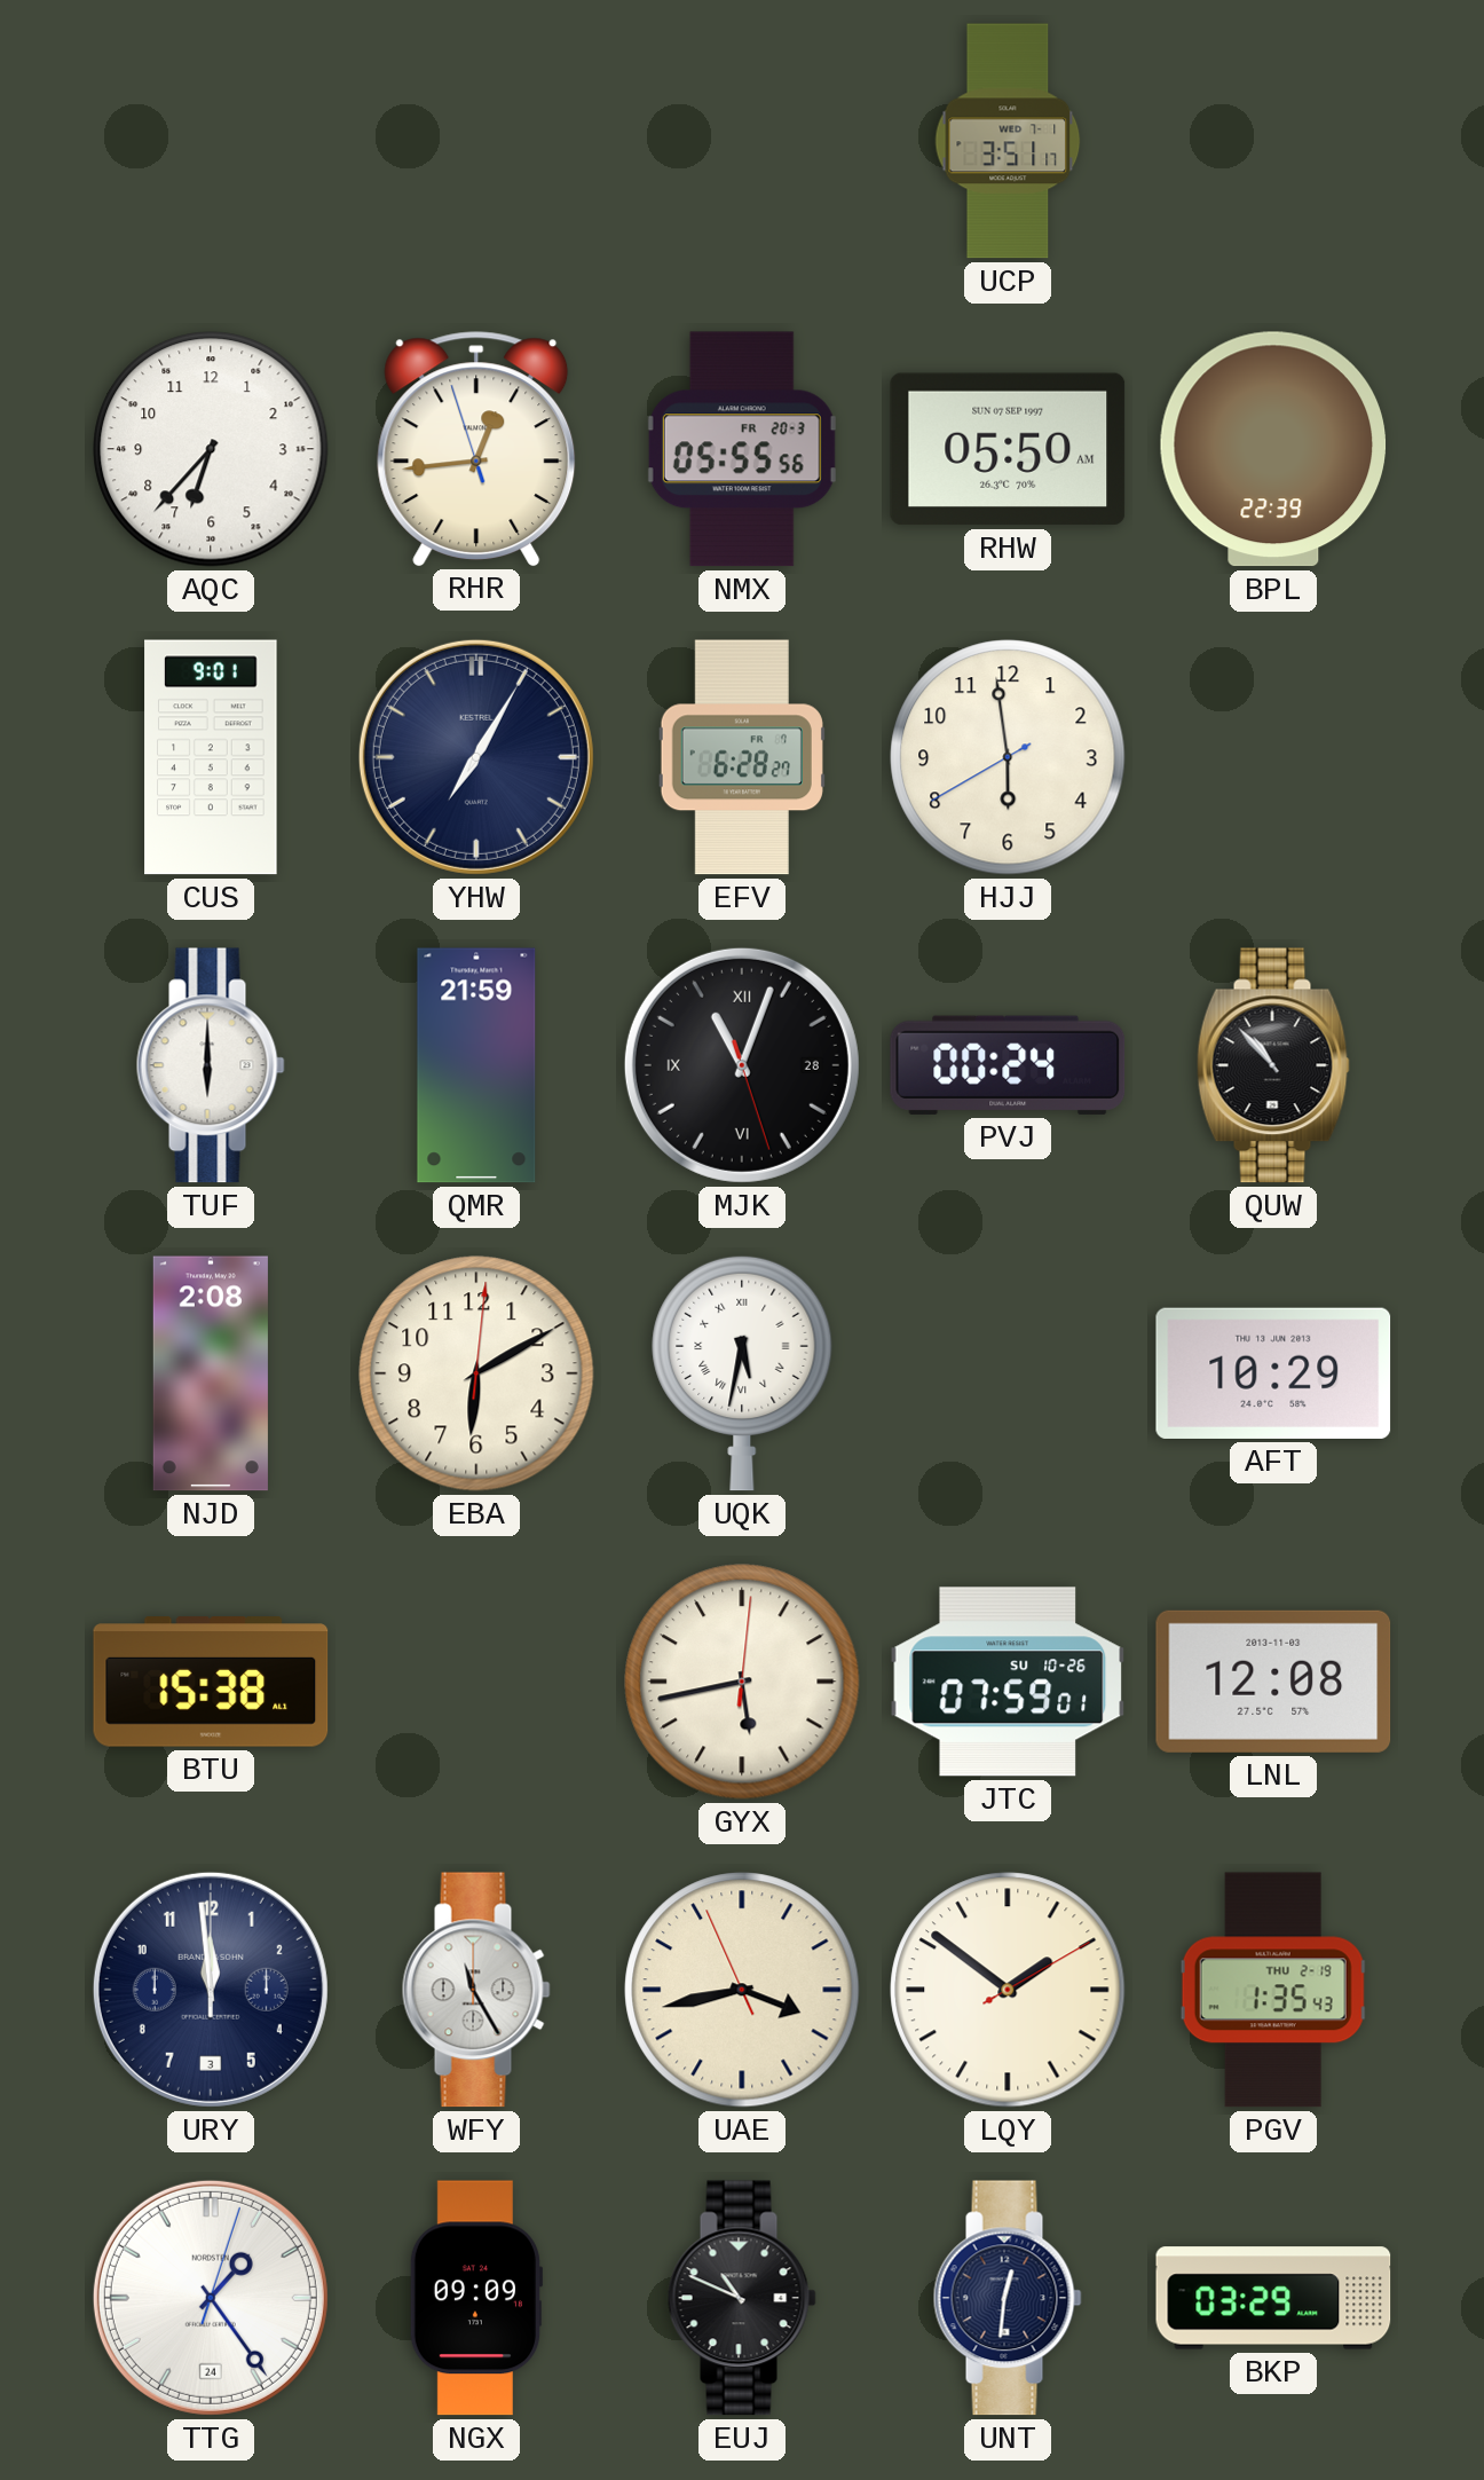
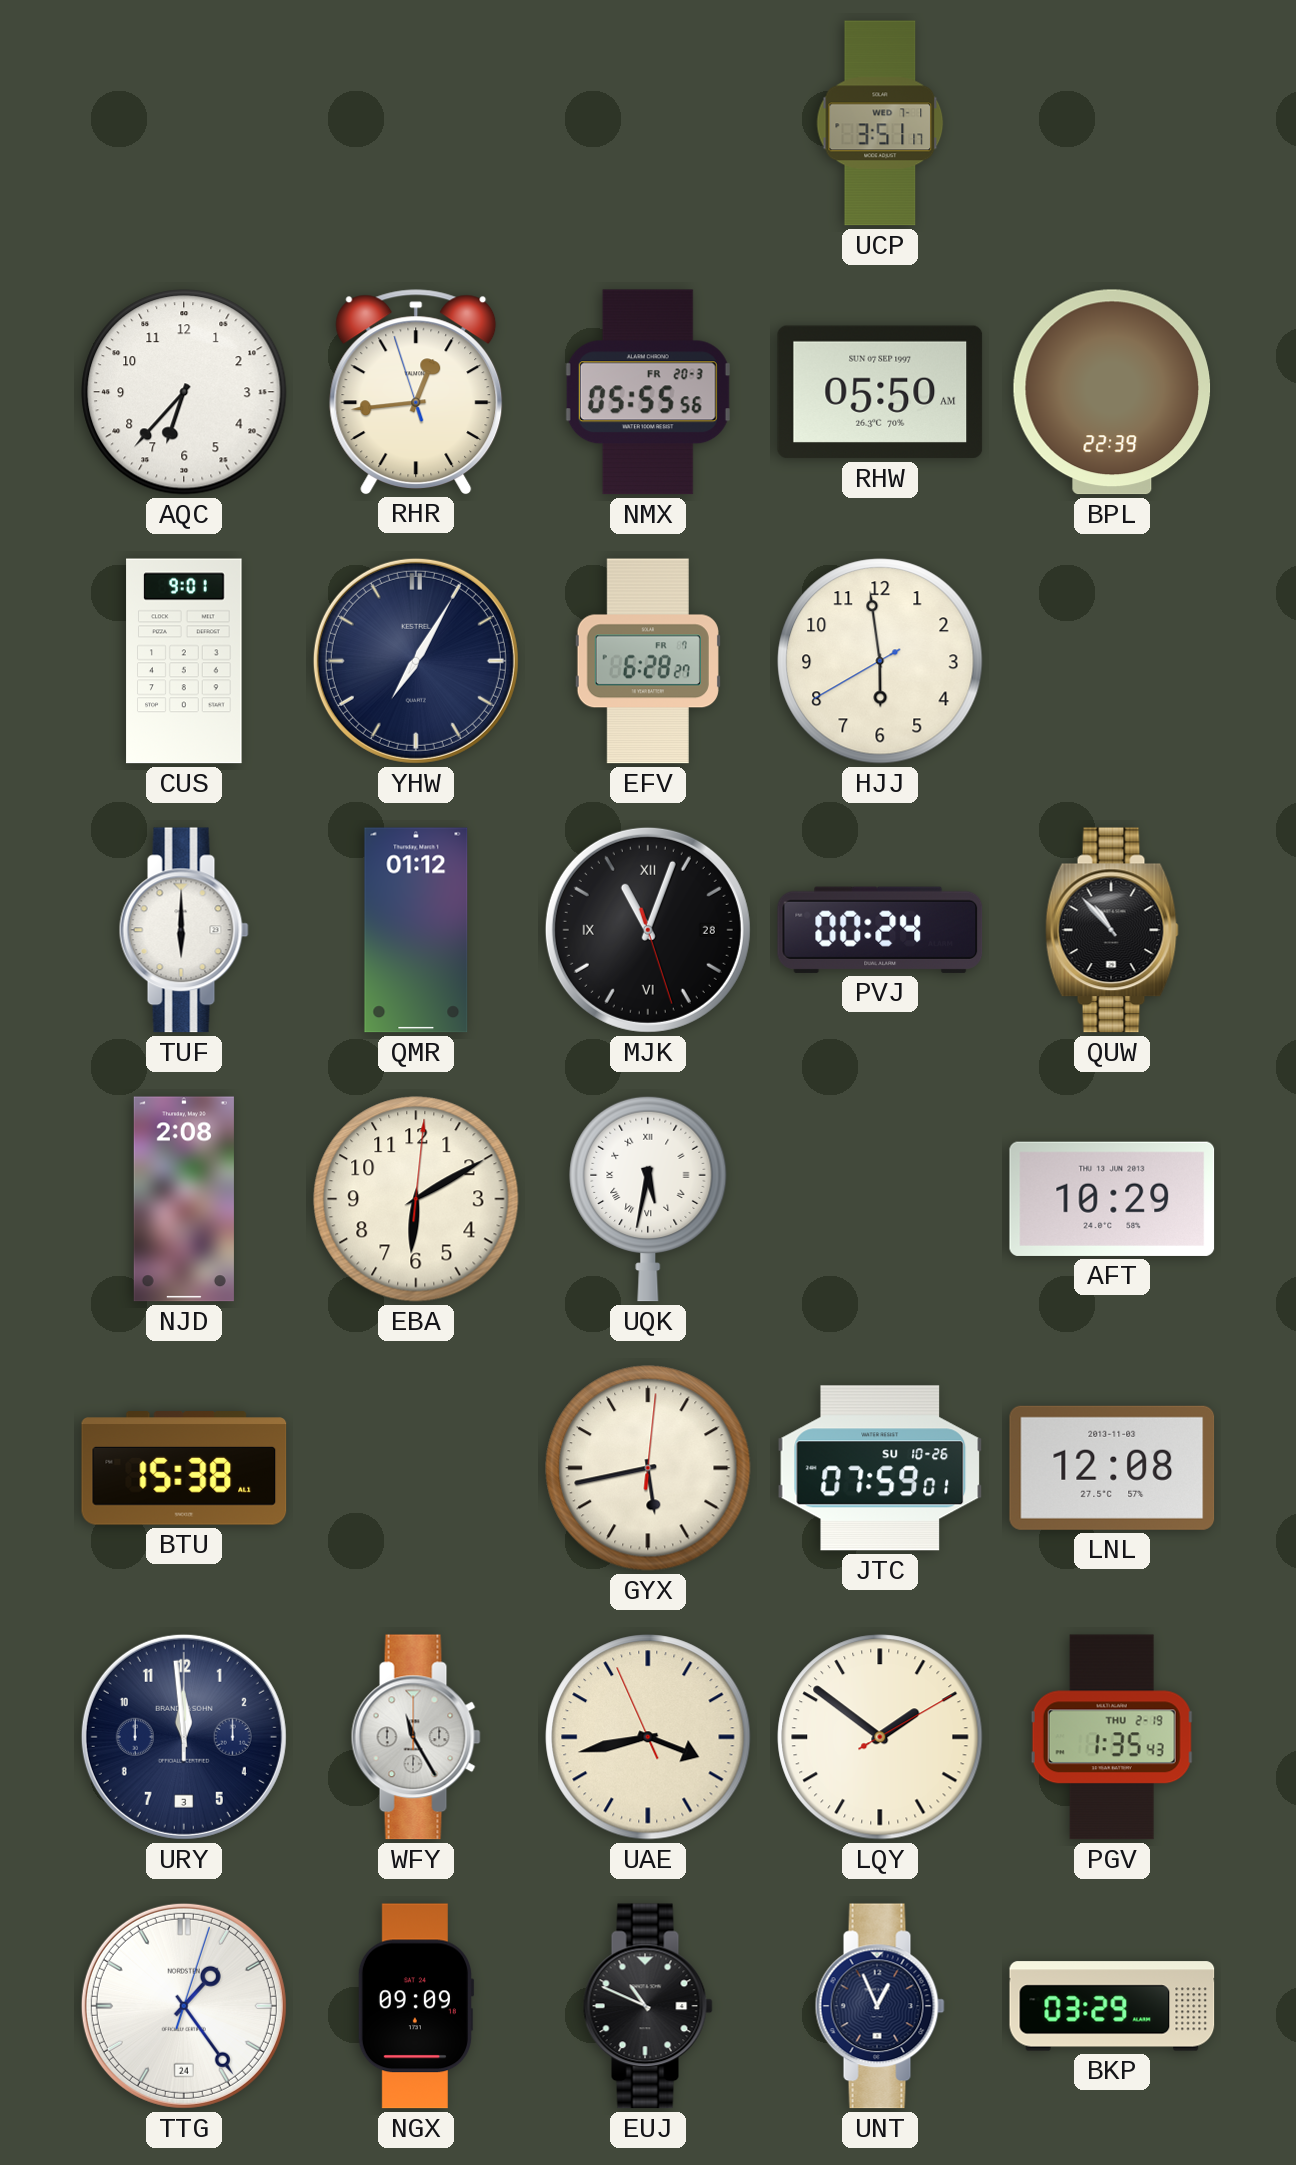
QMR: 21:59 -> 01:12
UNT: 12:31 -> 12:56
